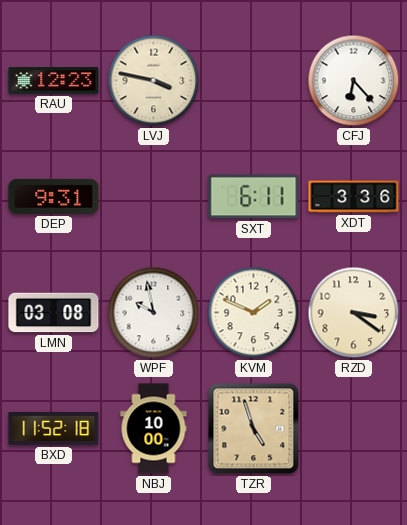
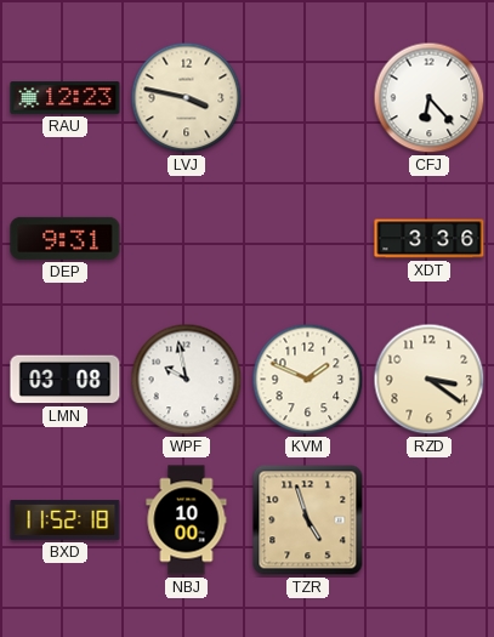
SXT: 6:11 -> none
